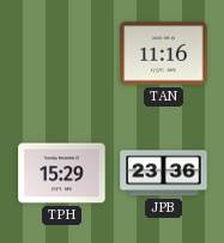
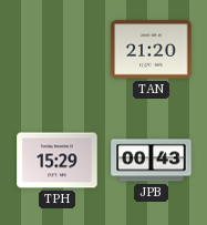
TAN: 11:16 -> 21:20
JPB: 23:36 -> 00:43
